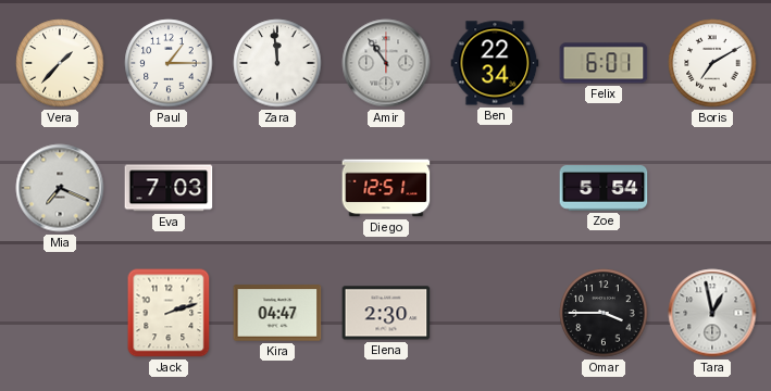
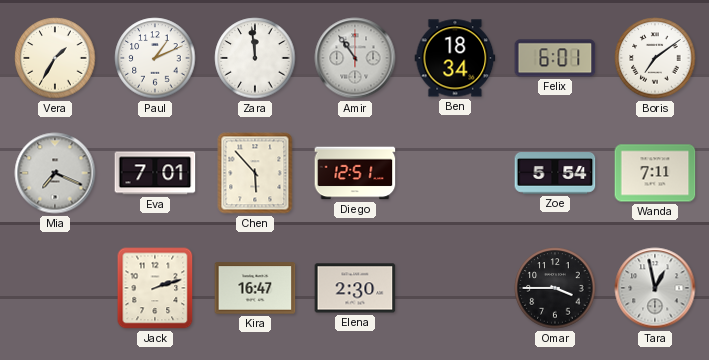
Vera: 1:37 -> 1:35
Paul: 1:15 -> 1:11
Ben: 22:34 -> 18:34
Boris: 7:10 -> 7:09
Eva: 7:03 -> 7:01
Chen: none -> 5:53
Wanda: none -> 7:11
Kira: 04:47 -> 16:47
